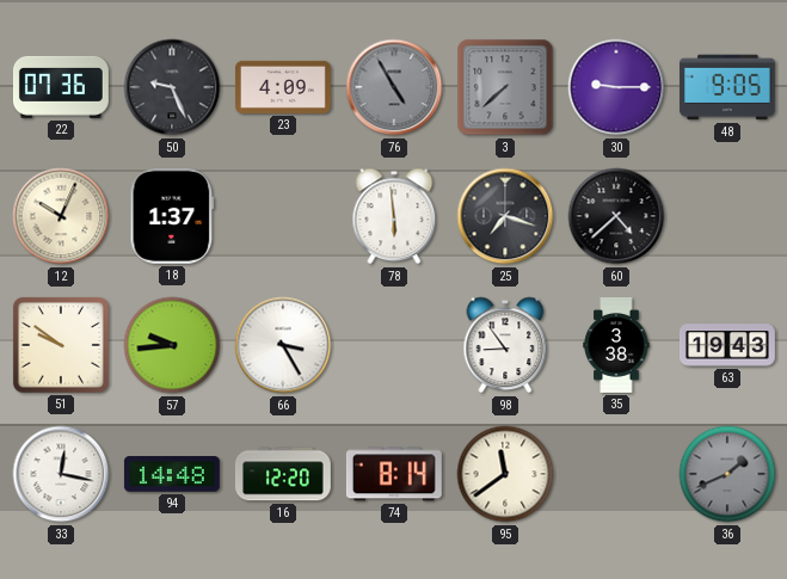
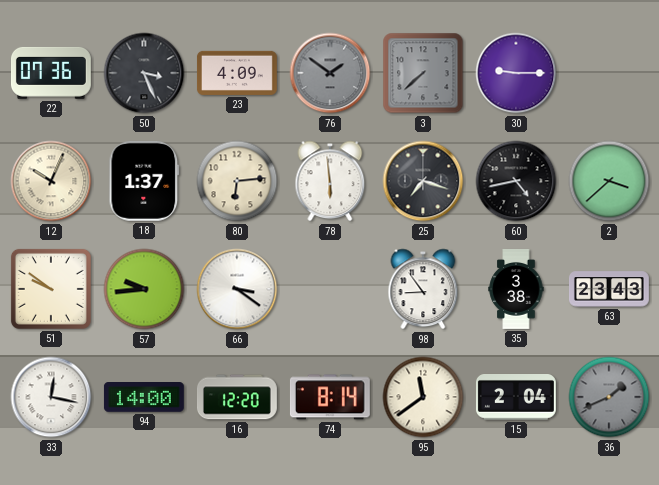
50: 9:26 -> 3:26
76: 4:55 -> 1:51
48: 9:05 -> none
80: none -> 6:14
60: 4:38 -> 4:43
2: none -> 3:38
66: 3:25 -> 3:21
63: 19:43 -> 23:43
94: 14:48 -> 14:00
15: none -> 2:04
